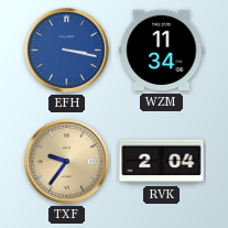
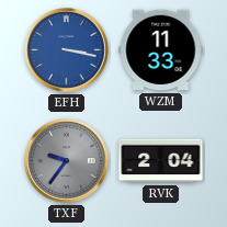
WZM: 11:34 -> 11:33
TXF dial: champagne -> grey
